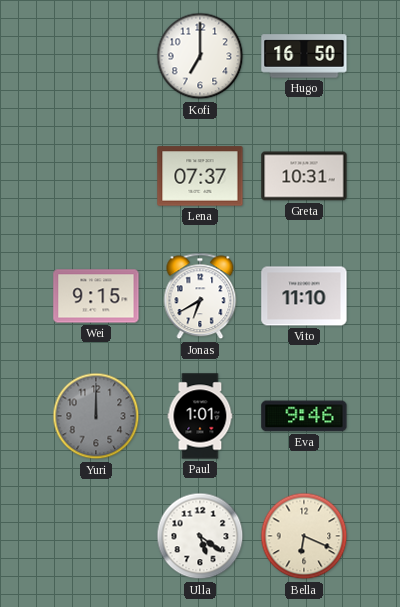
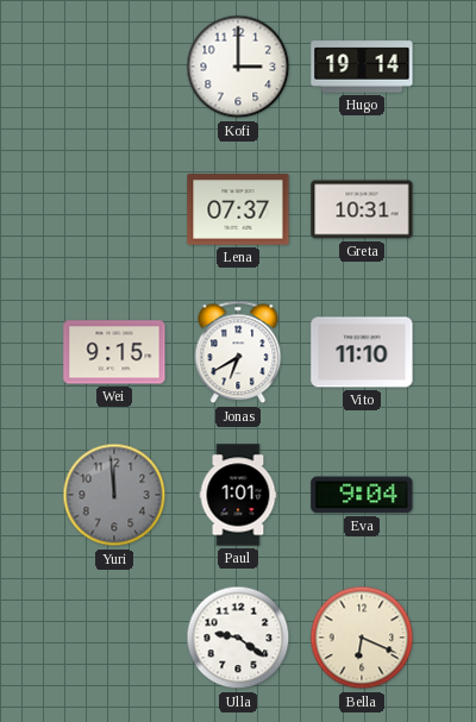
Kofi: 7:00 -> 3:00
Hugo: 16:50 -> 19:14
Yuri: 12:00 -> 11:59
Eva: 9:46 -> 9:04
Ulla: 5:21 -> 9:21
